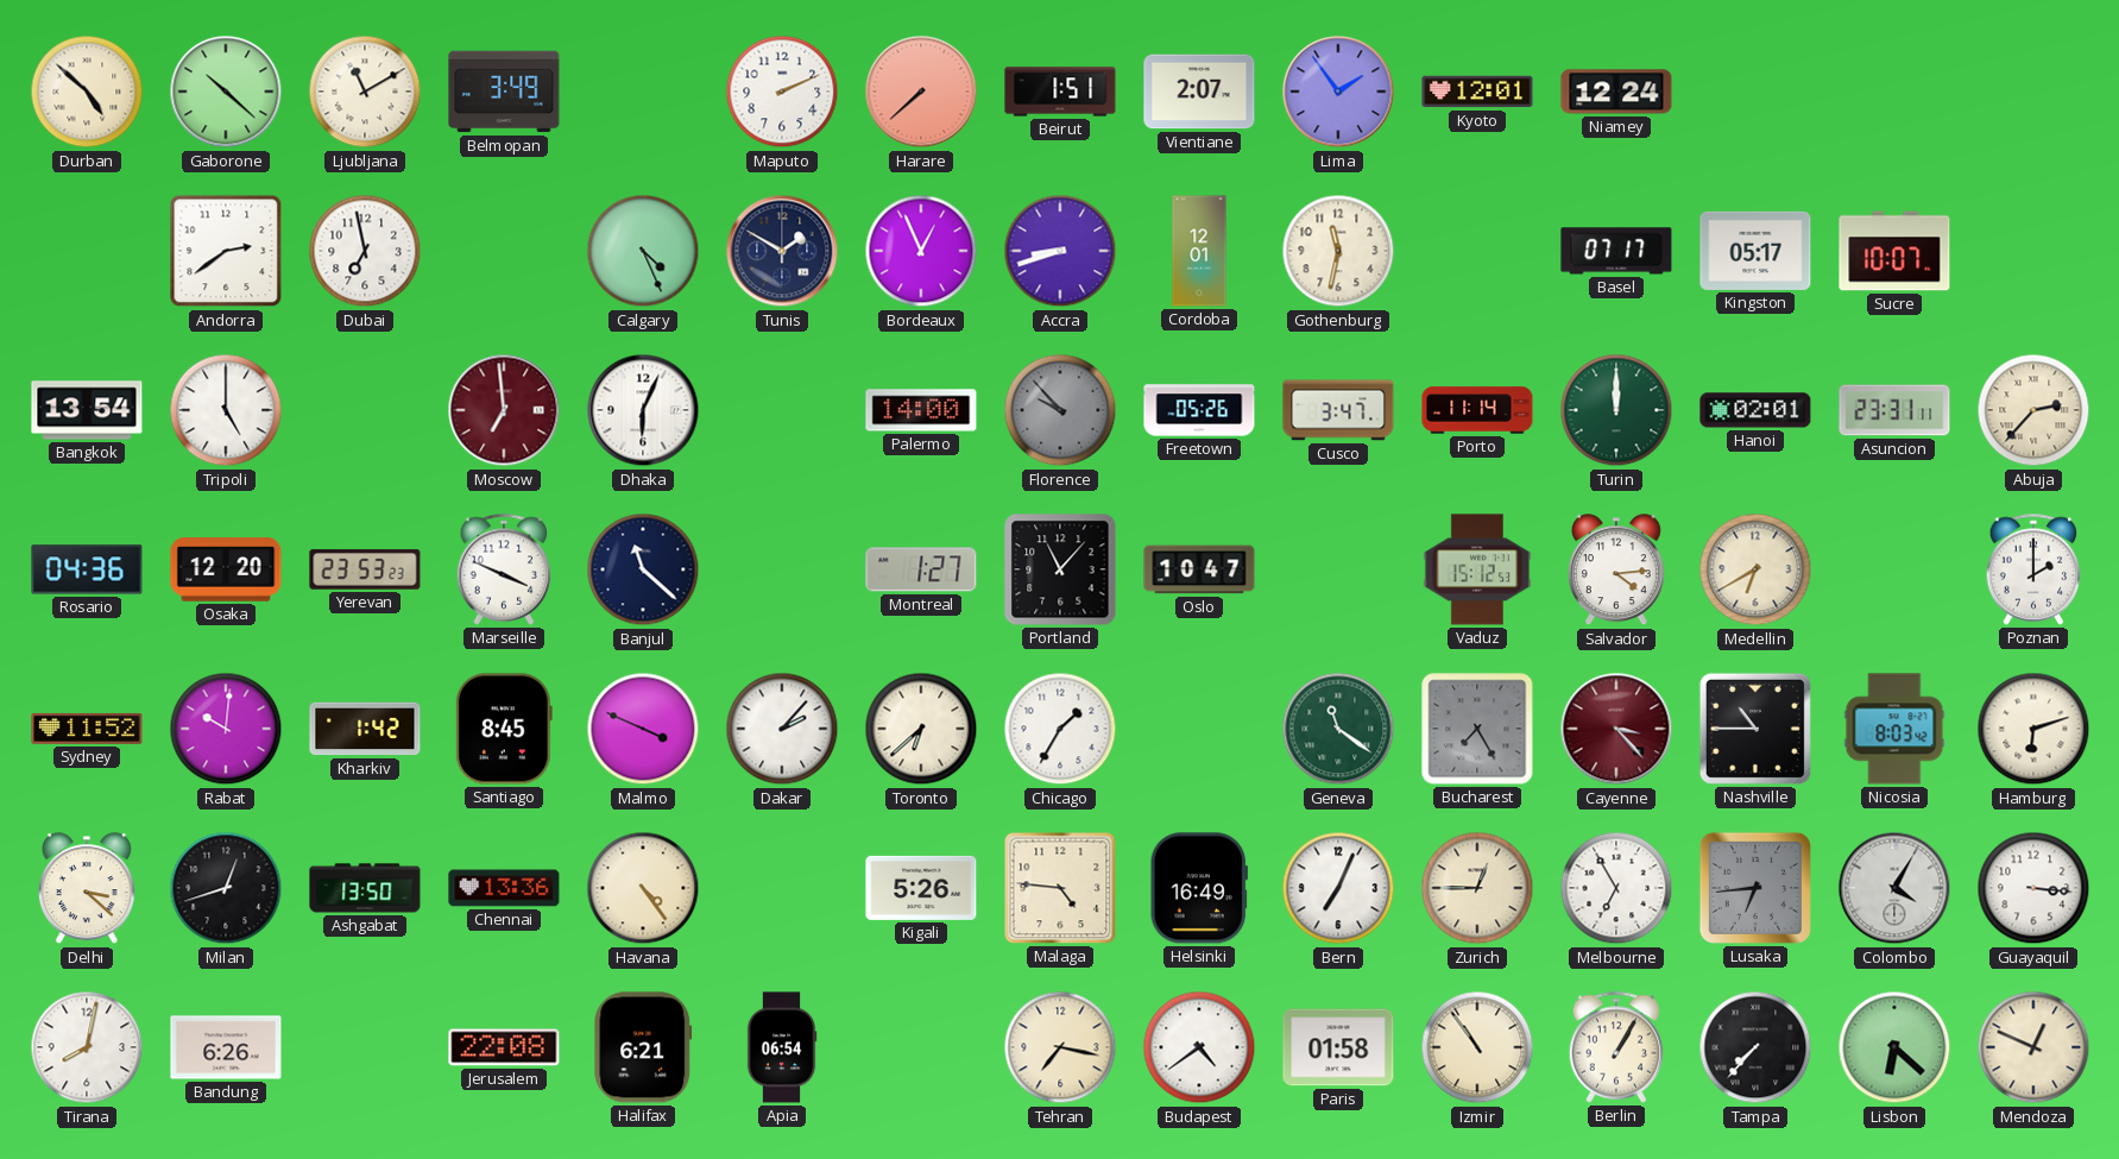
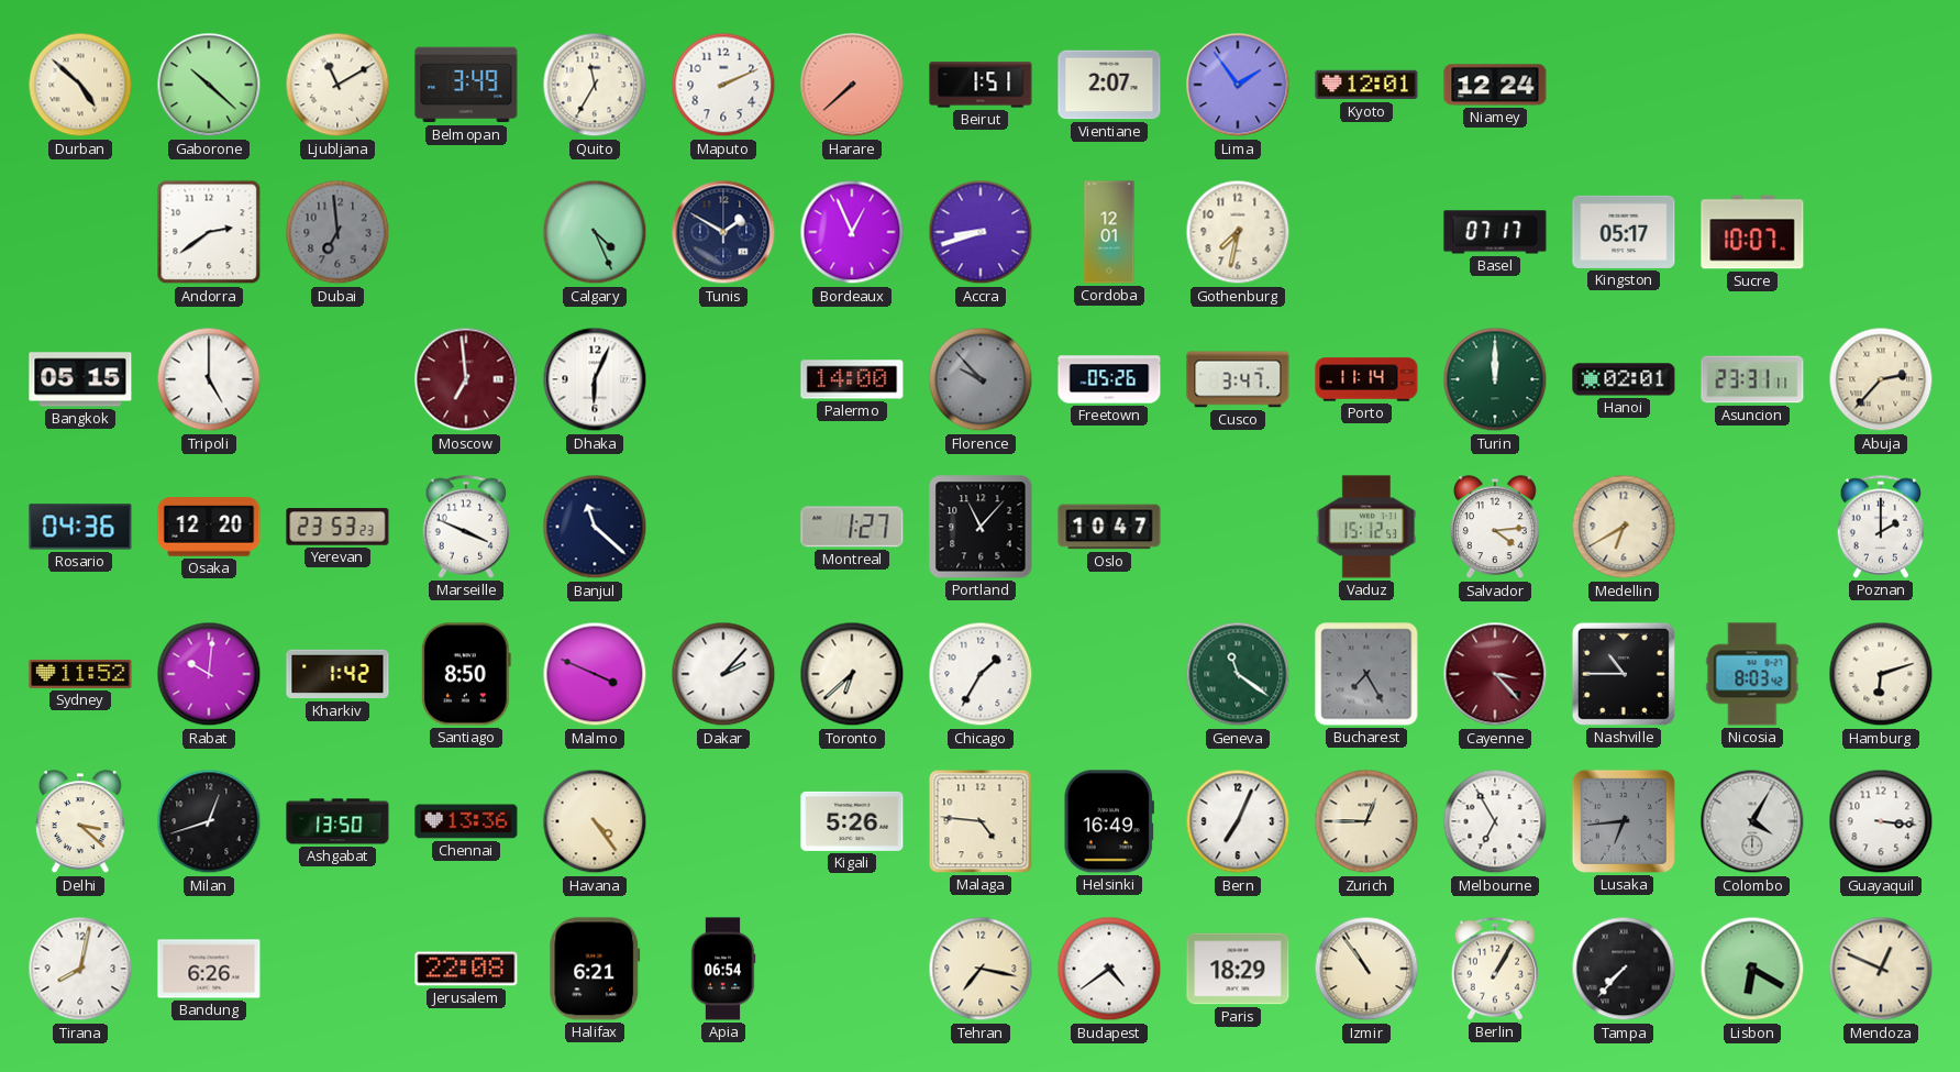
Quito: none -> 11:35
Dubai: 6:58 -> 6:59
Dubai dial: white -> grey
Gothenburg: 11:32 -> 7:32
Bangkok: 13:54 -> 05:15
Santiago: 8:45 -> 8:50
Paris: 01:58 -> 18:29
Lisbon: 6:22 -> 6:20
